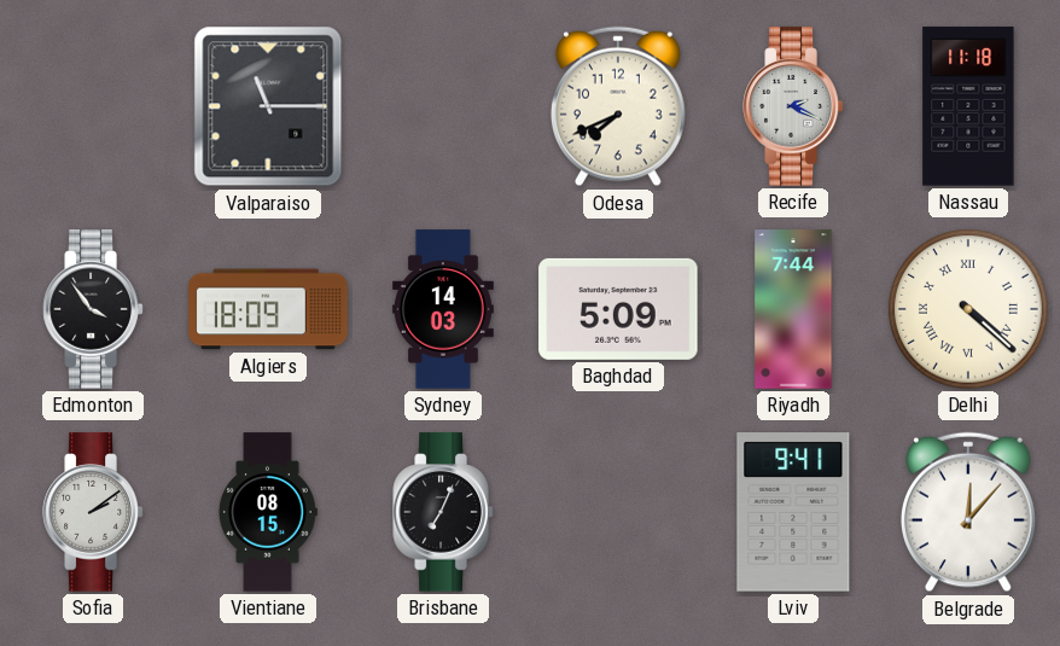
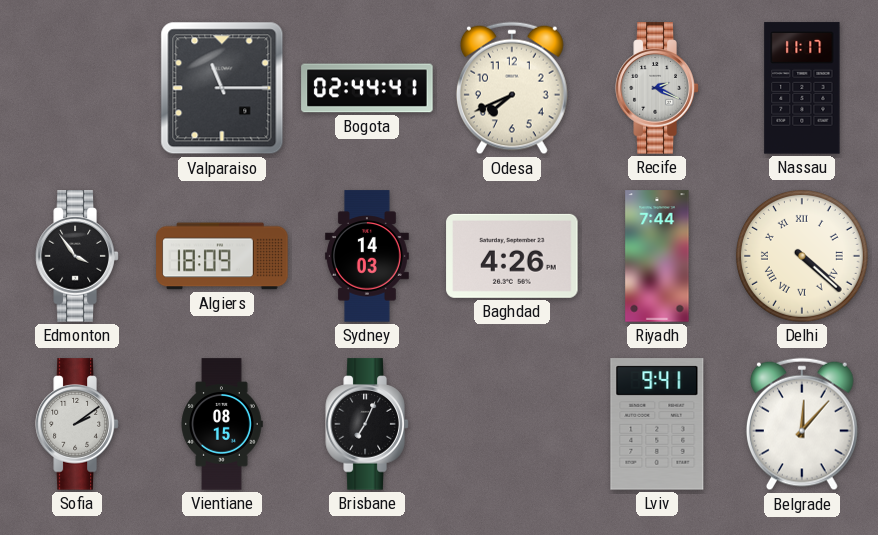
Bogota: none -> 02:44
Nassau: 11:18 -> 11:17
Baghdad: 5:09 -> 4:26
